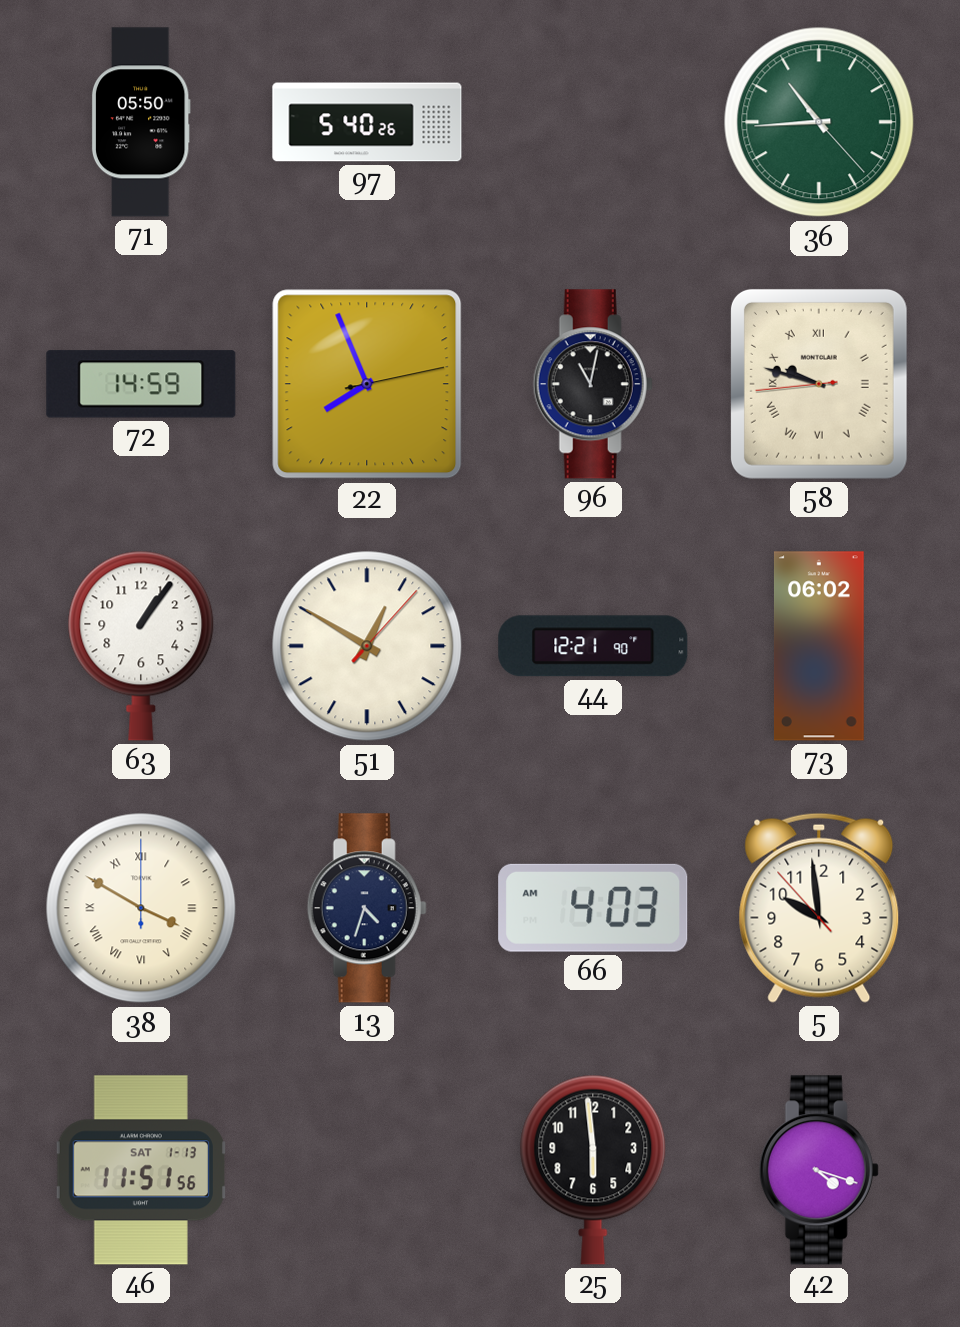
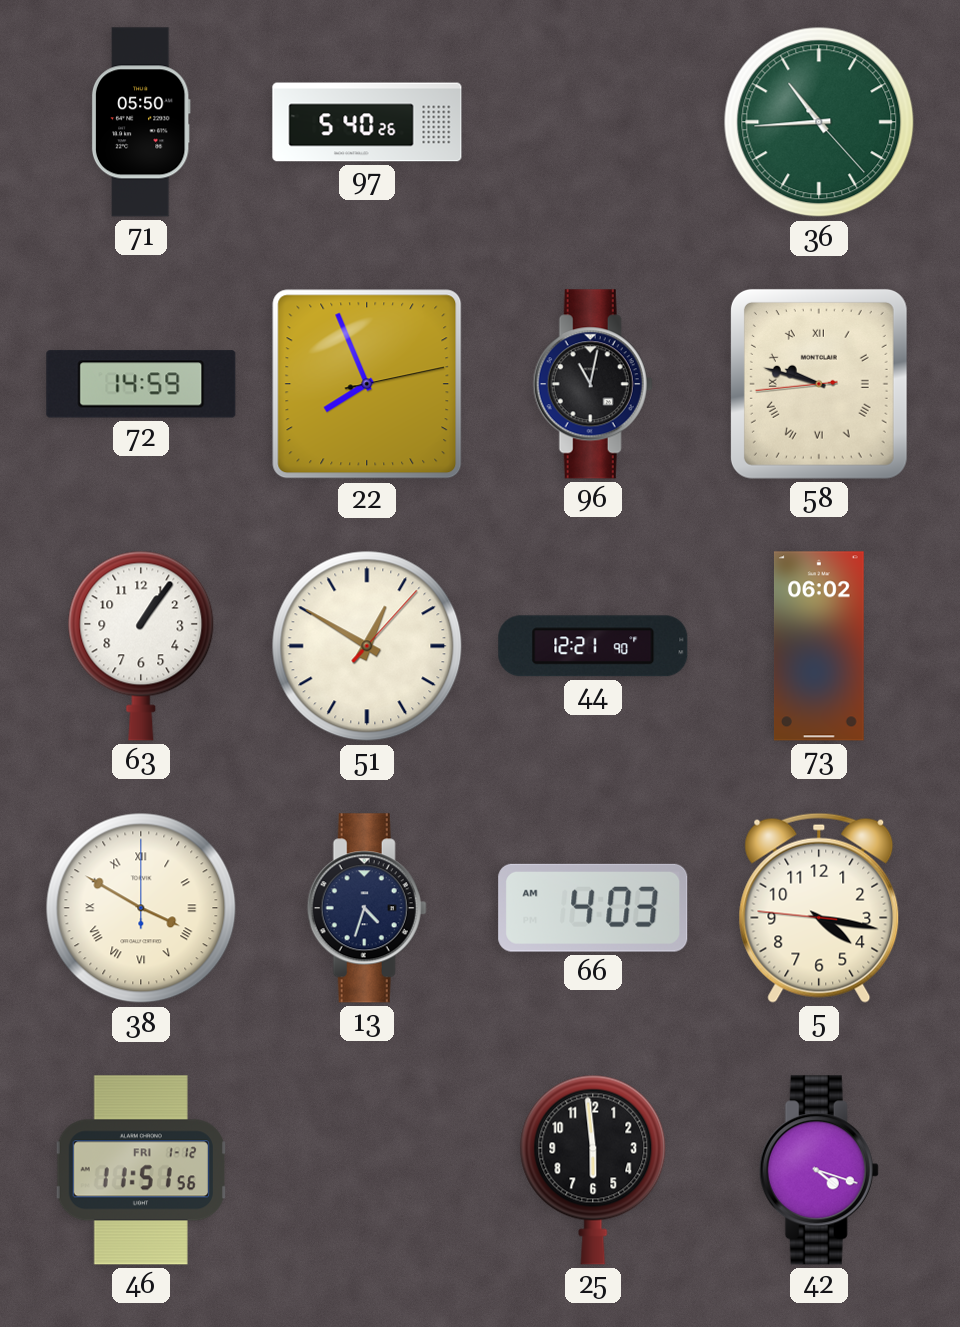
5: 9:58 -> 4:16
46 date: SAT 1-13 -> FRI 1-12
